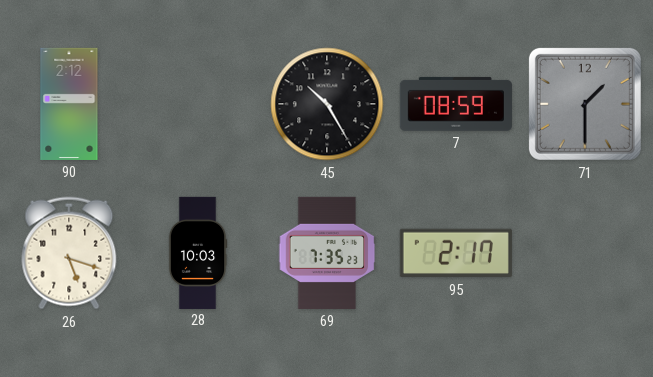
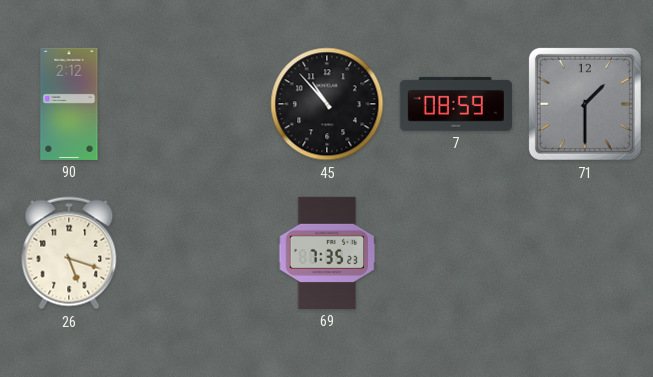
45: 10:25 -> 10:53
28: 10:03 -> none
95: 2:17 -> none
